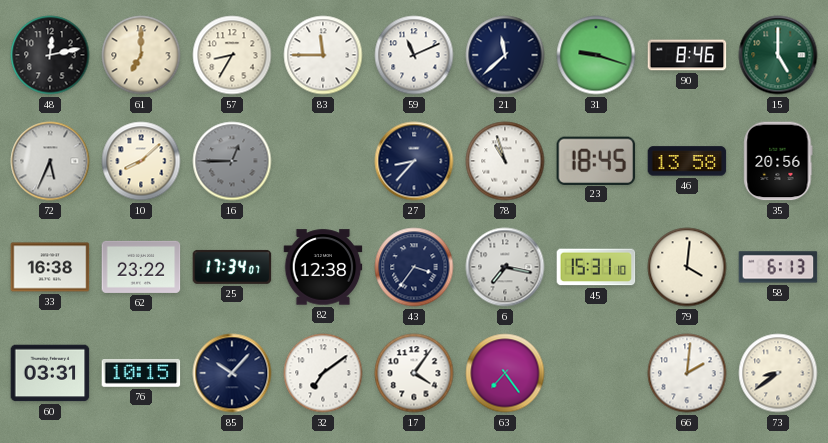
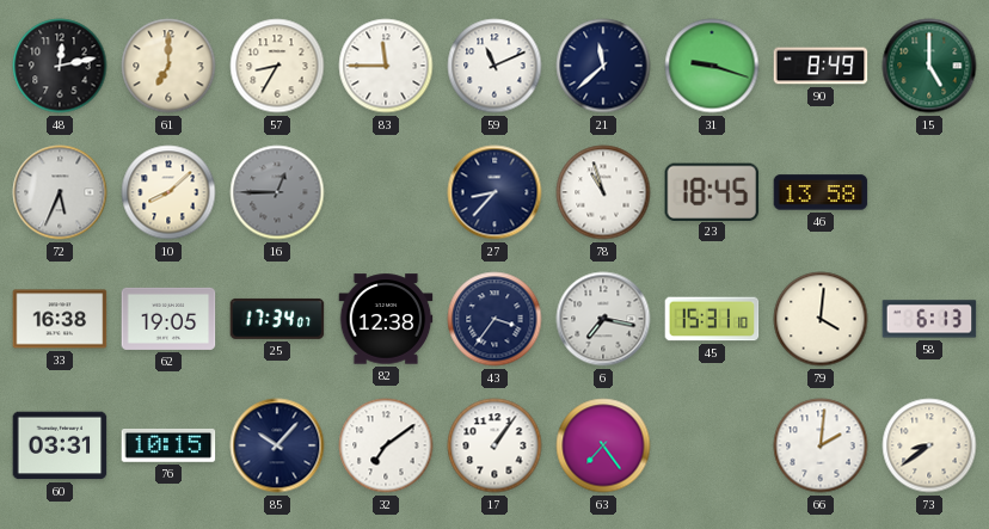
90: 8:46 -> 8:49
35: 20:56 -> none
62: 23:22 -> 19:05
17: 4:06 -> 1:06
